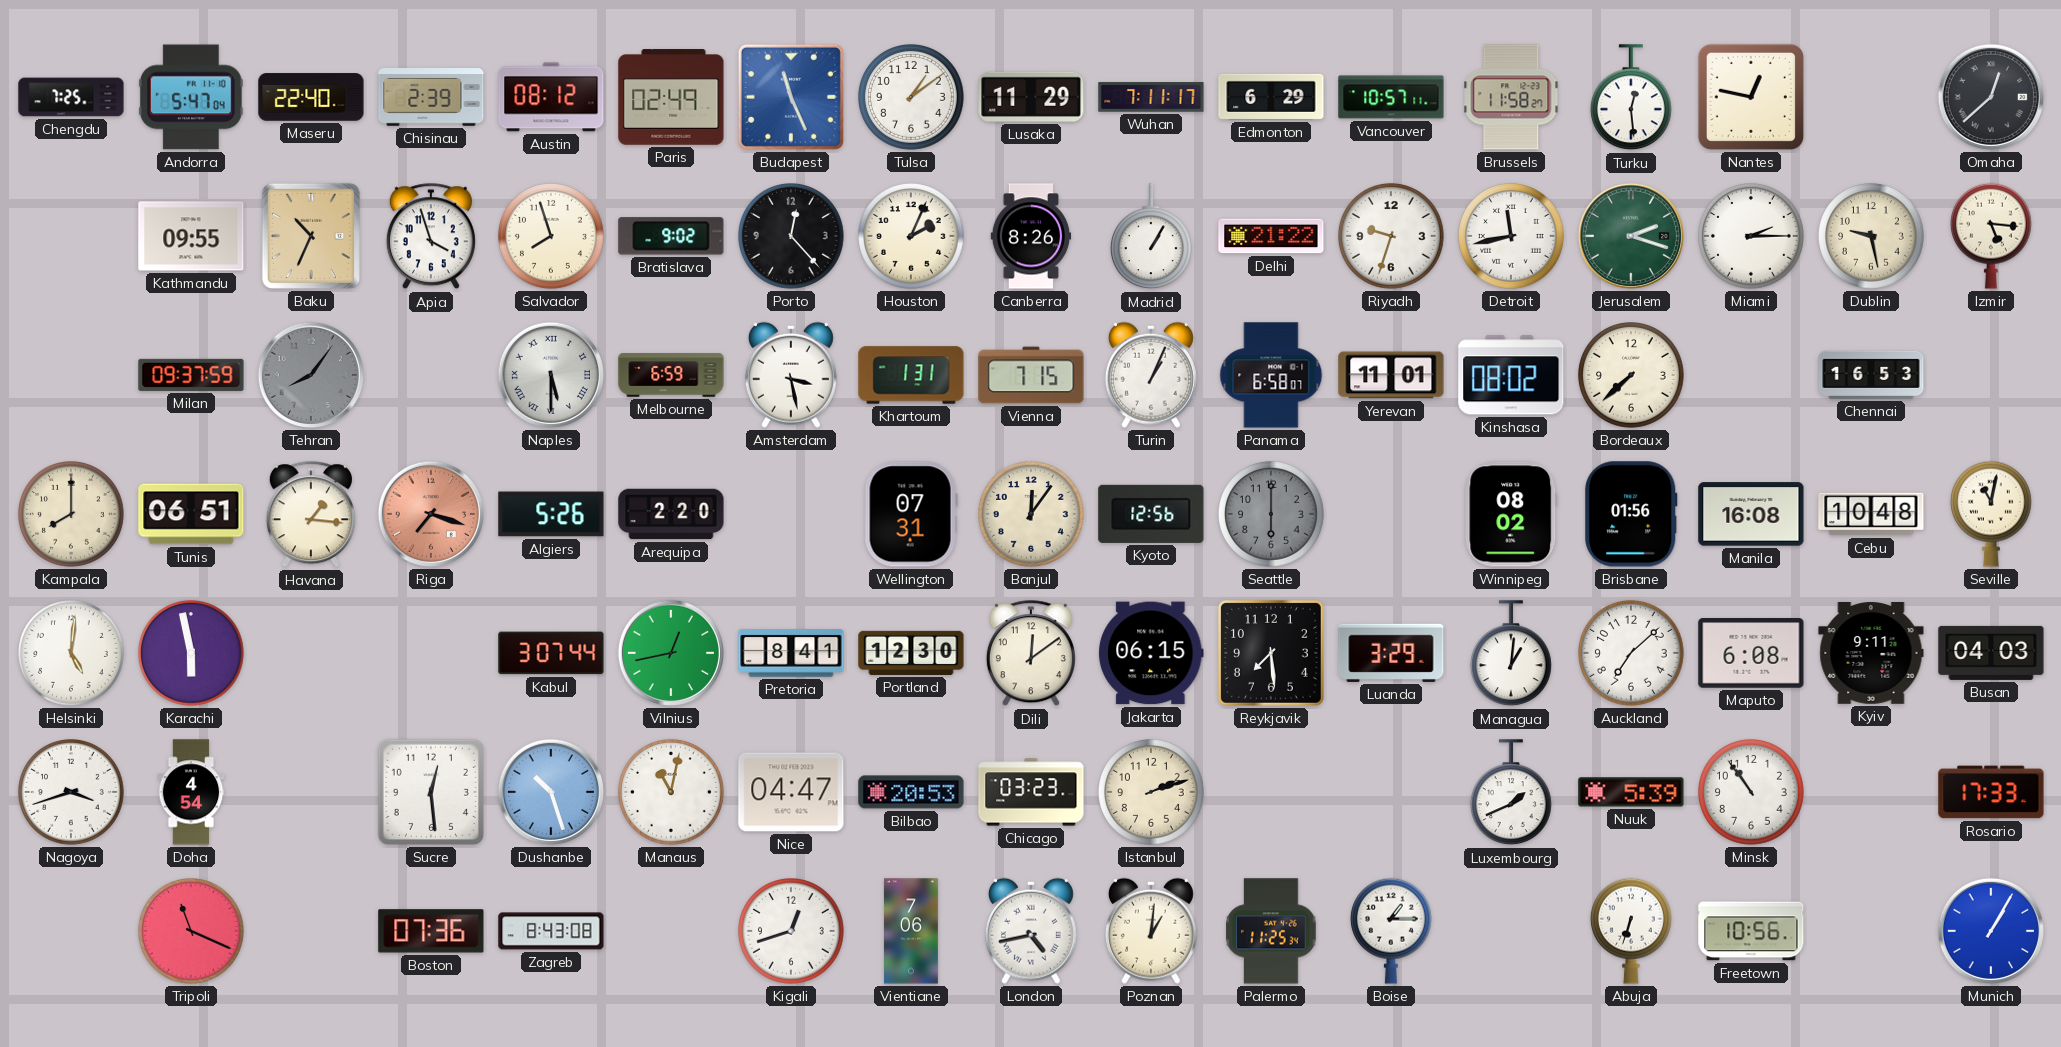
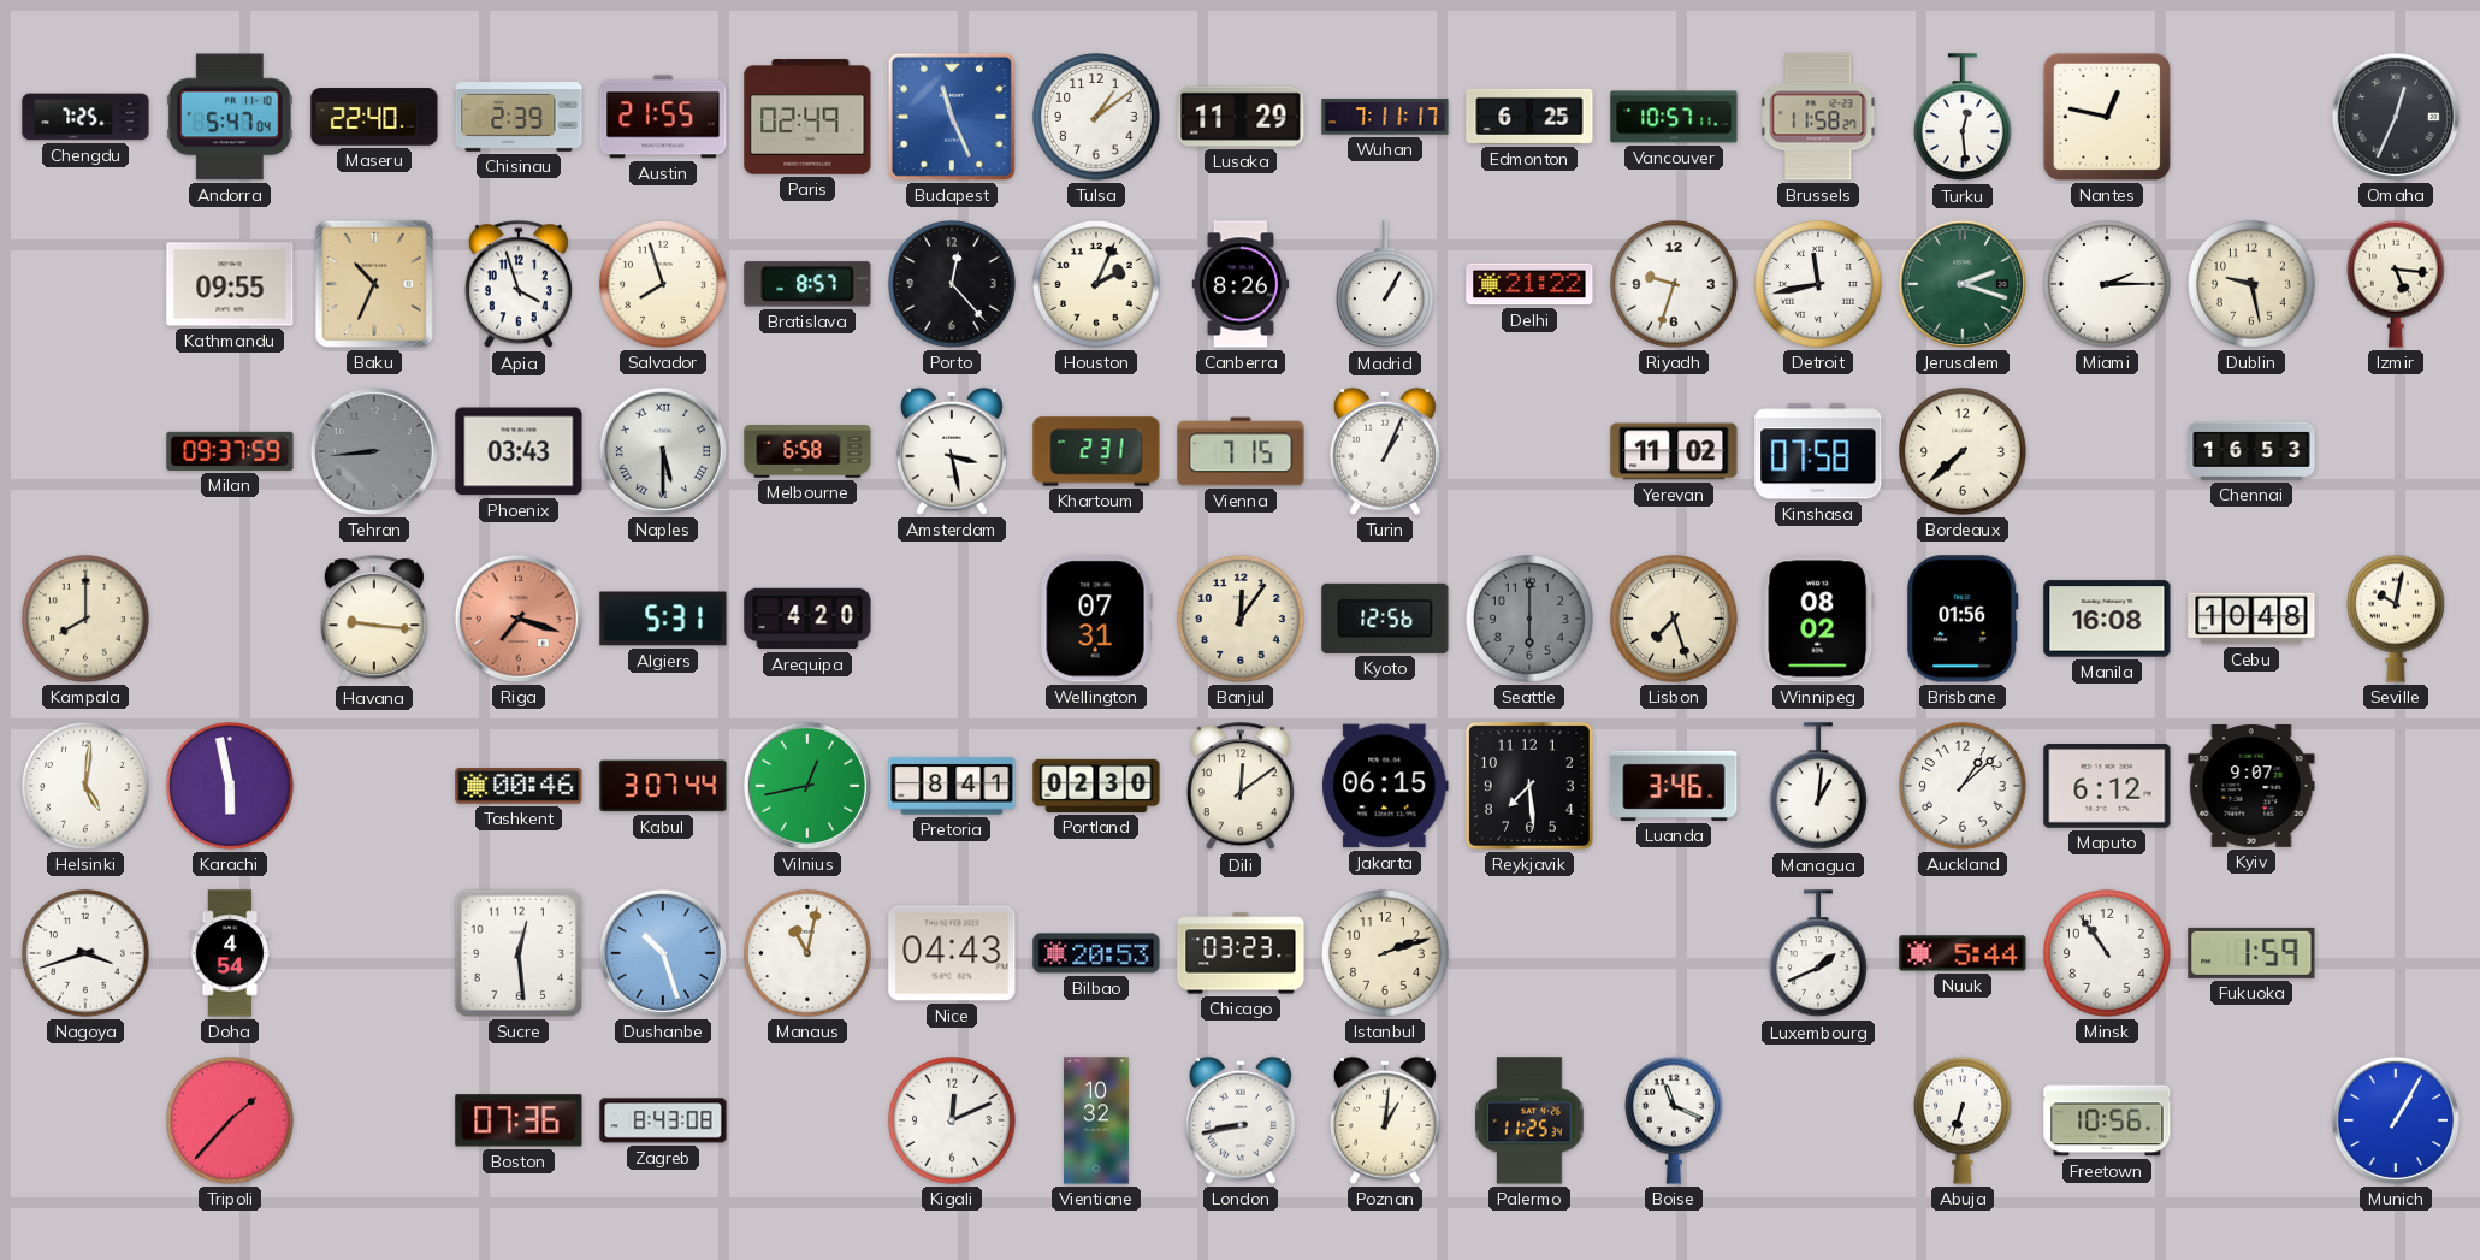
Austin: 08:12 -> 21:55
Edmonton: 6:29 -> 6:25
Omaha: 12:38 -> 12:34
Bratislava: 9:02 -> 8:57
Tehran: 8:06 -> 8:44
Phoenix: none -> 03:43
Melbourne: 6:59 -> 6:58
Khartoum: 1:31 -> 2:31
Panama: 6:58 -> none
Yerevan: 11:01 -> 11:02
Kinshasa: 08:02 -> 07:58
Tunis: 06:51 -> none
Havana: 1:16 -> 9:16
Algiers: 5:26 -> 5:31
Arequipa: 2:20 -> 4:20
Lisbon: none -> 7:27
Seville: 11:02 -> 10:02
Tashkent: none -> 00:46
Portland: 12:30 -> 02:30
Luanda: 3:29 -> 3:46
Auckland: 7:08 -> 1:08
Maputo: 6:08 -> 6:12
Kyiv: 9:11 -> 9:07
Busan: 04:03 -> none
Nice: 04:47 -> 04:43
Nuuk: 5:39 -> 5:44
Fukuoka: none -> 1:59
Rosario: 17:33 -> none
Tripoli: 11:19 -> 1:37
Kigali: 12:42 -> 12:11
Vientiane: 7:06 -> 10:32
London: 4:43 -> 8:43
Boise: 1:15 -> 11:19
